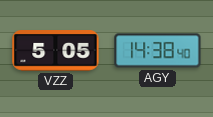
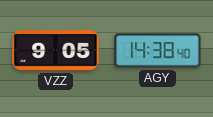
VZZ: 5:05 -> 9:05
